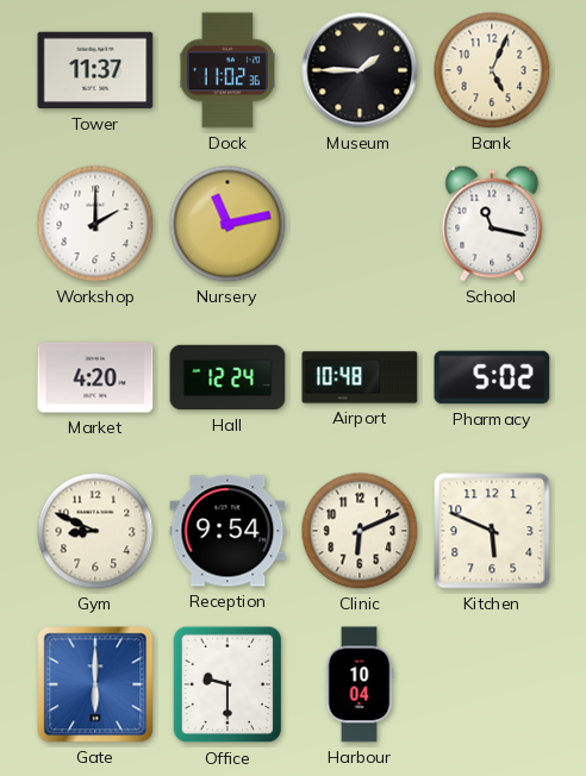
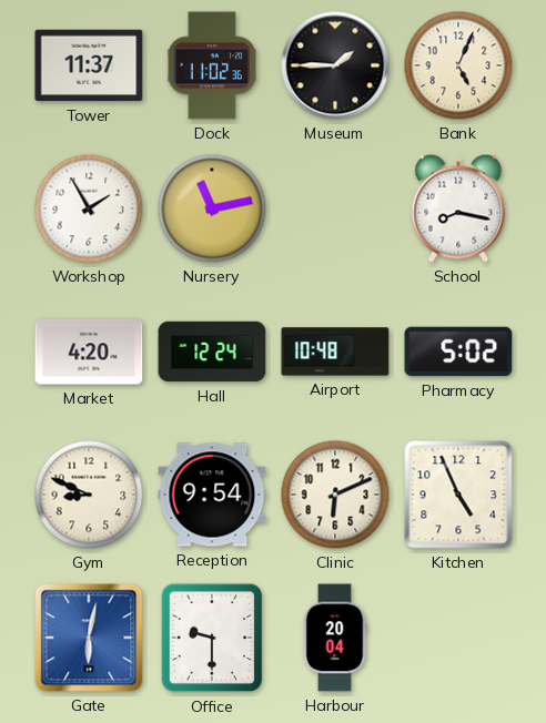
Workshop: 2:00 -> 1:55
School: 11:17 -> 8:17
Kitchen: 5:49 -> 4:56
Gate: 6:00 -> 6:02
Harbour: 10:04 -> 20:04
